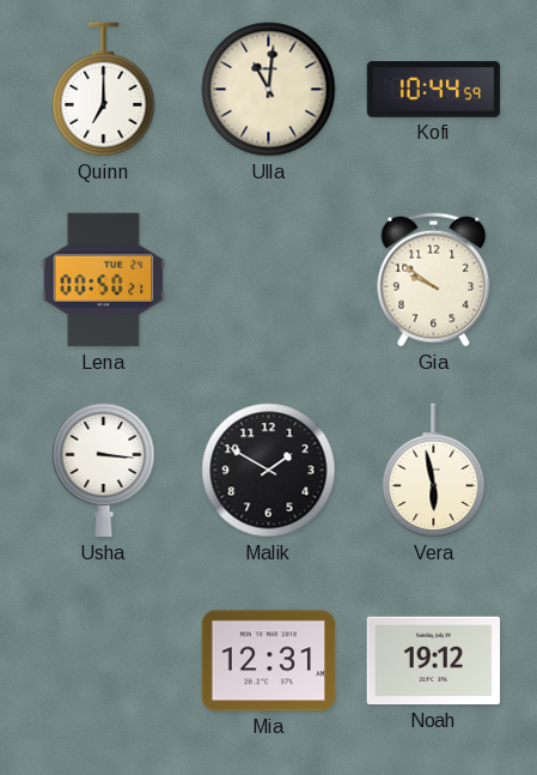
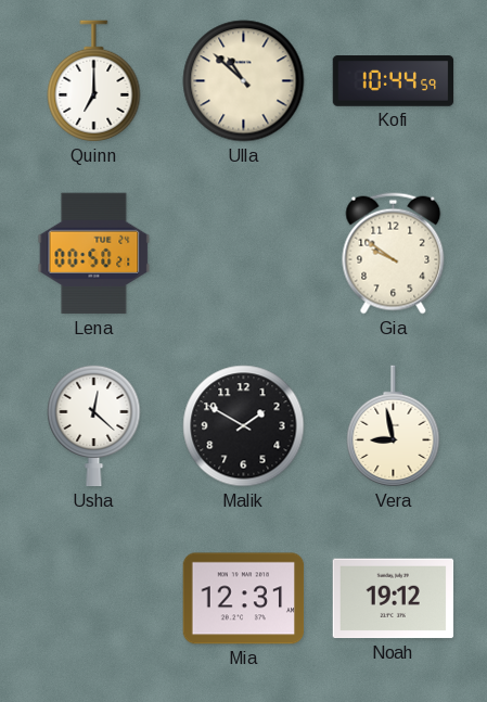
Ulla: 11:01 -> 10:52
Usha: 3:16 -> 12:22
Vera: 5:58 -> 8:58
